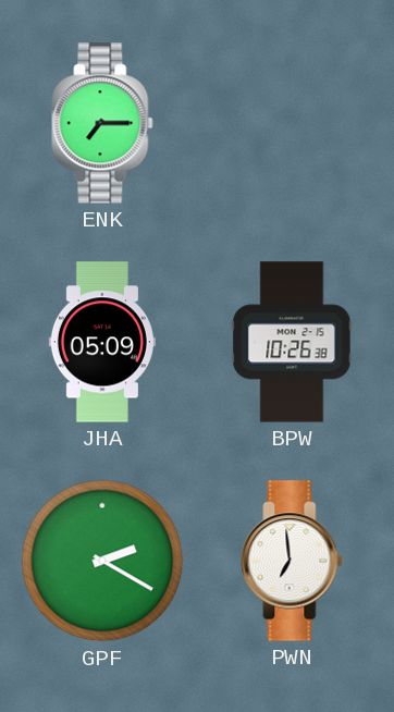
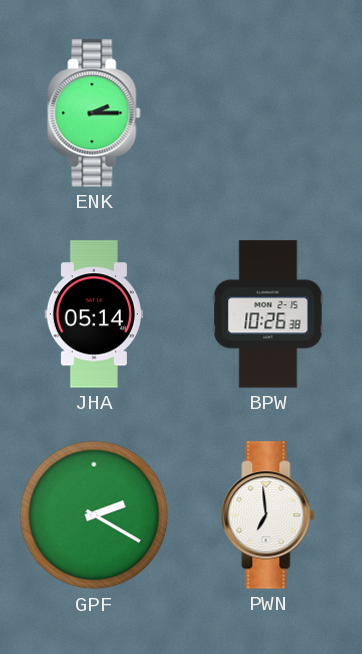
ENK: 7:15 -> 2:15
JHA: 05:09 -> 05:14
